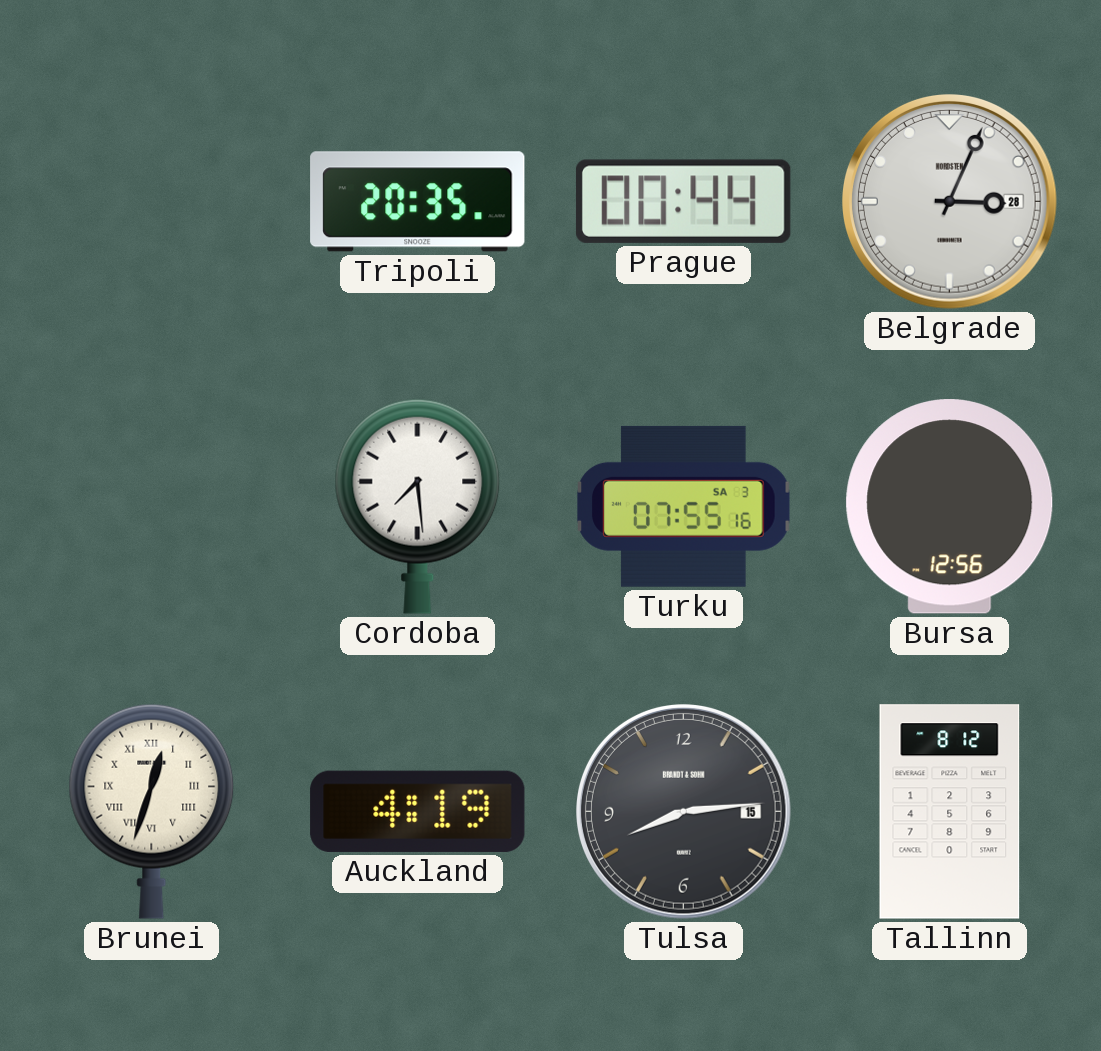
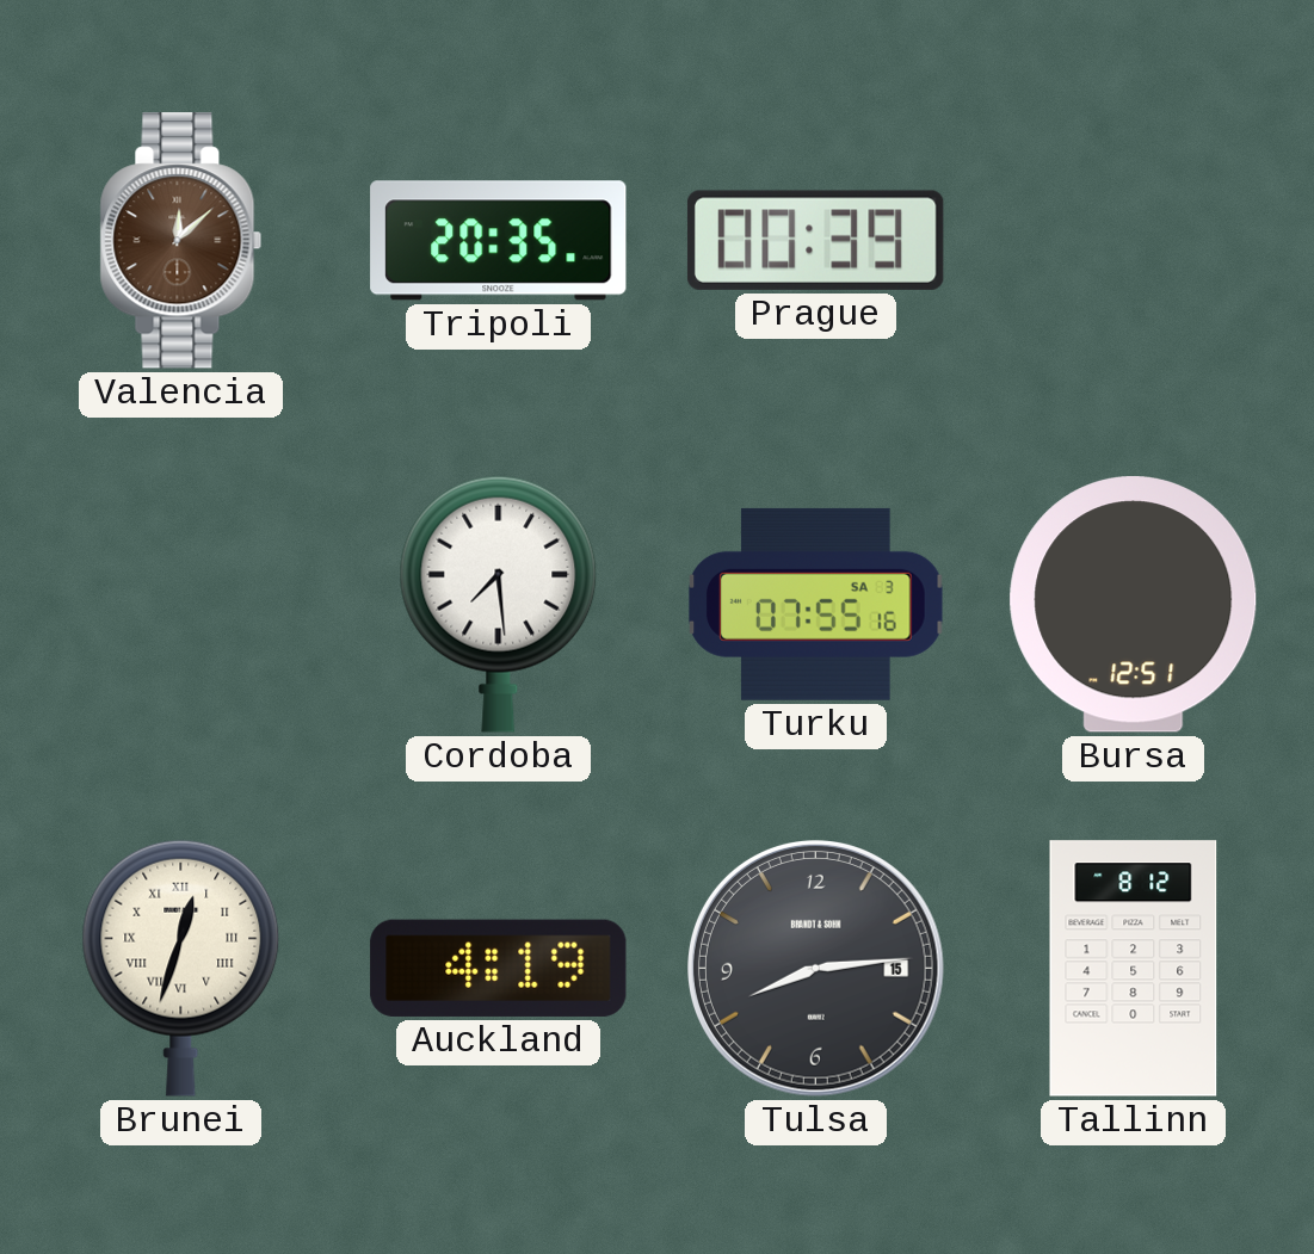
Valencia: none -> 12:08
Prague: 00:44 -> 00:39
Belgrade: 3:04 -> none
Bursa: 12:56 -> 12:51
